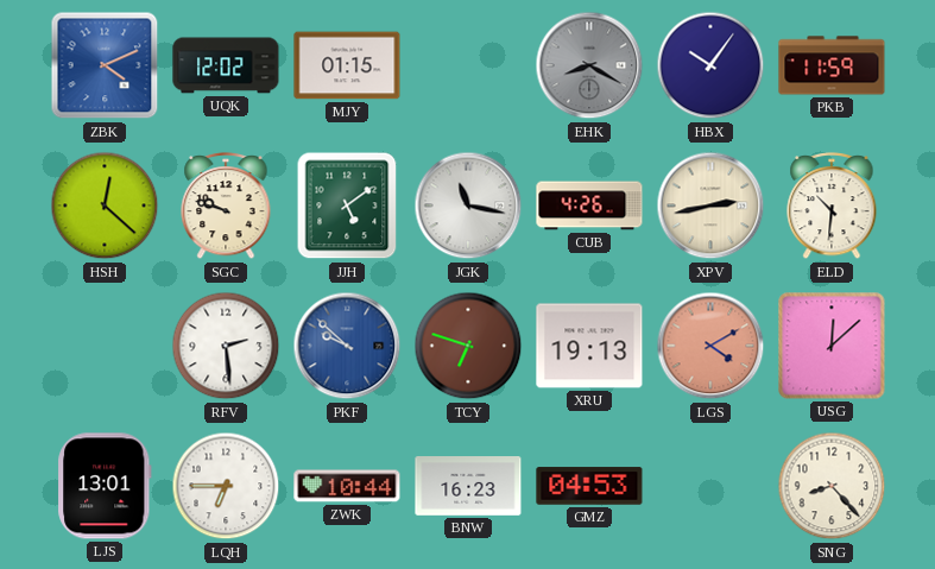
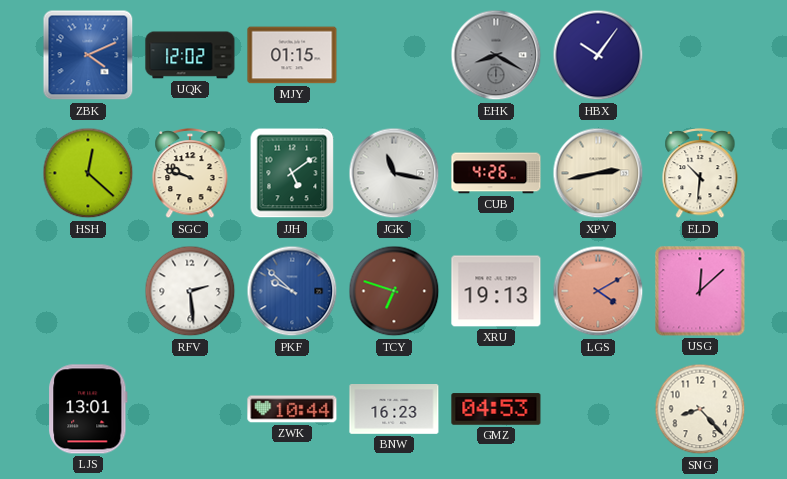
PKB: 11:59 -> none
LQH: 6:45 -> none
